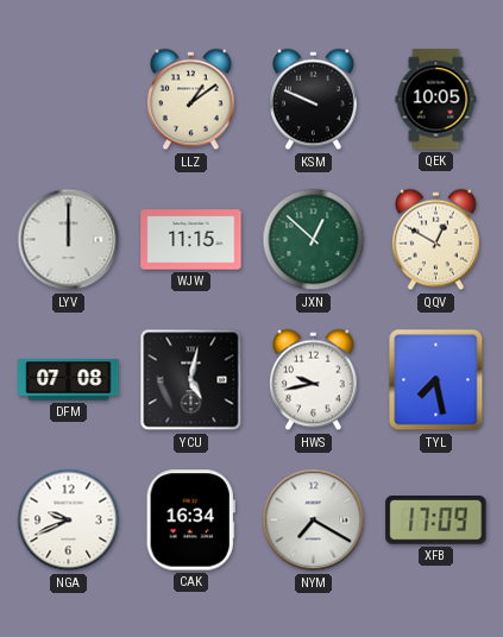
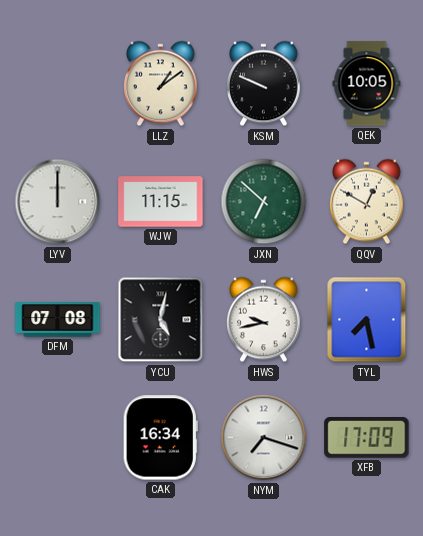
JXN: 12:52 -> 6:52
NGA: 9:41 -> none
NYM: 7:20 -> 7:18
